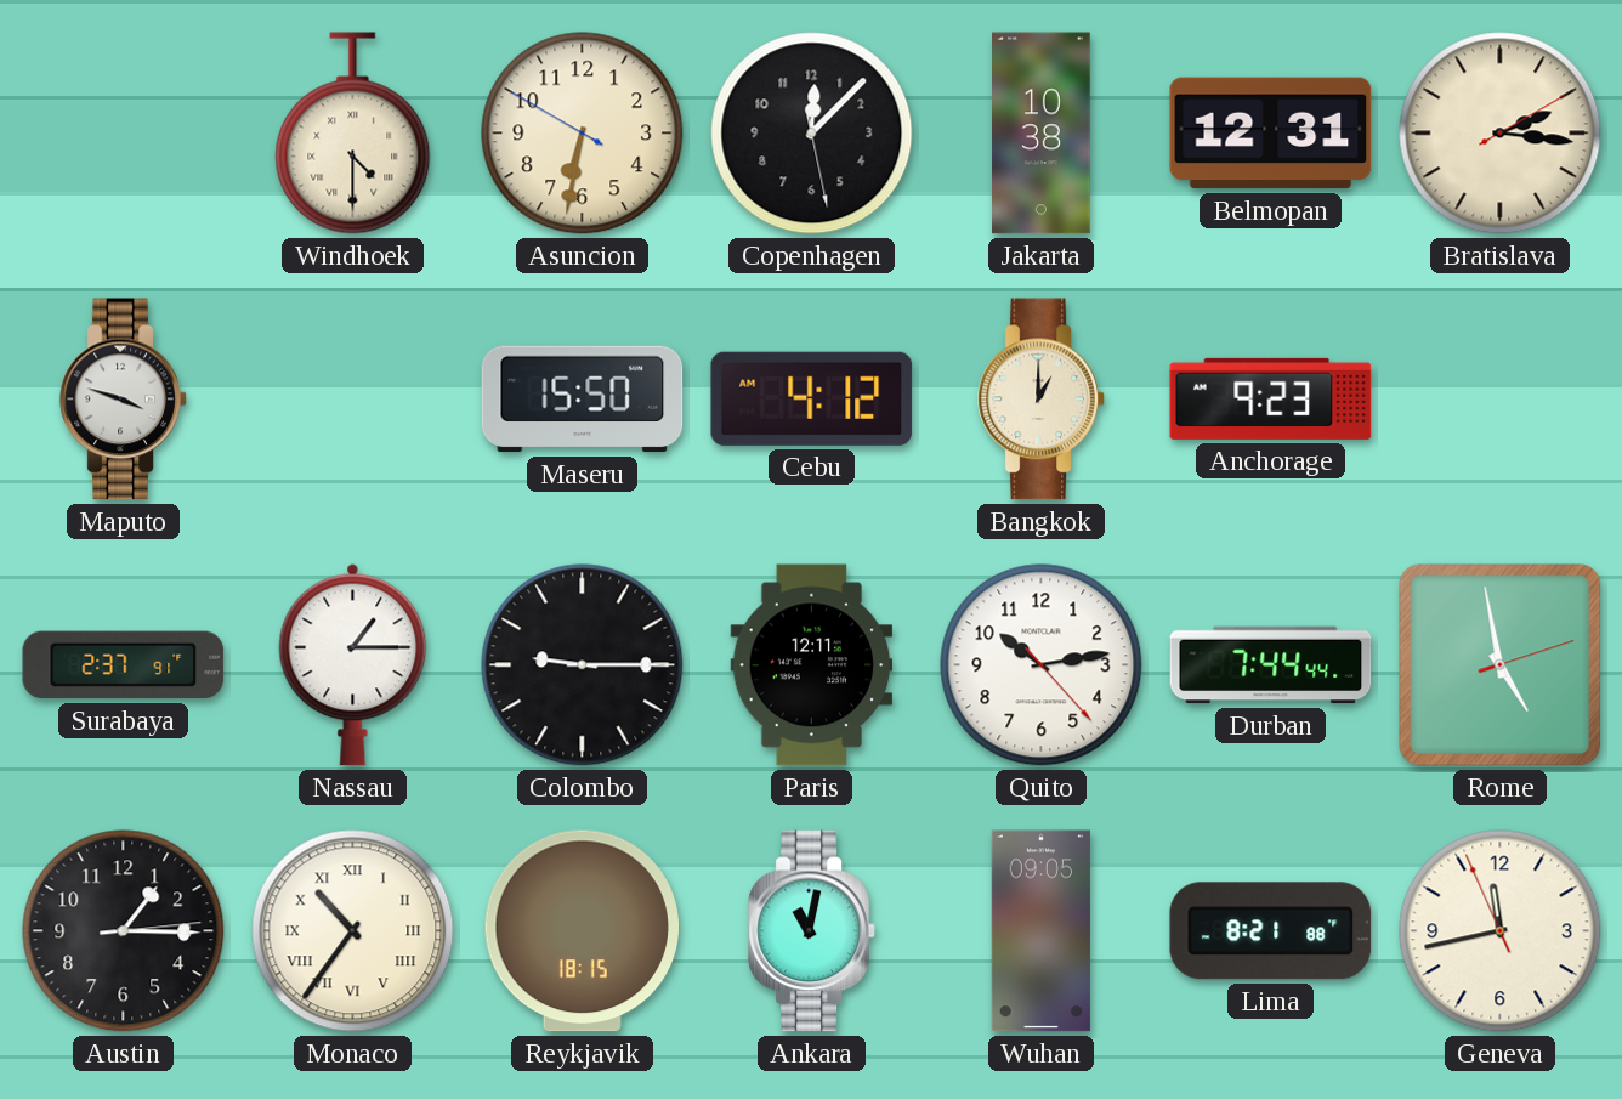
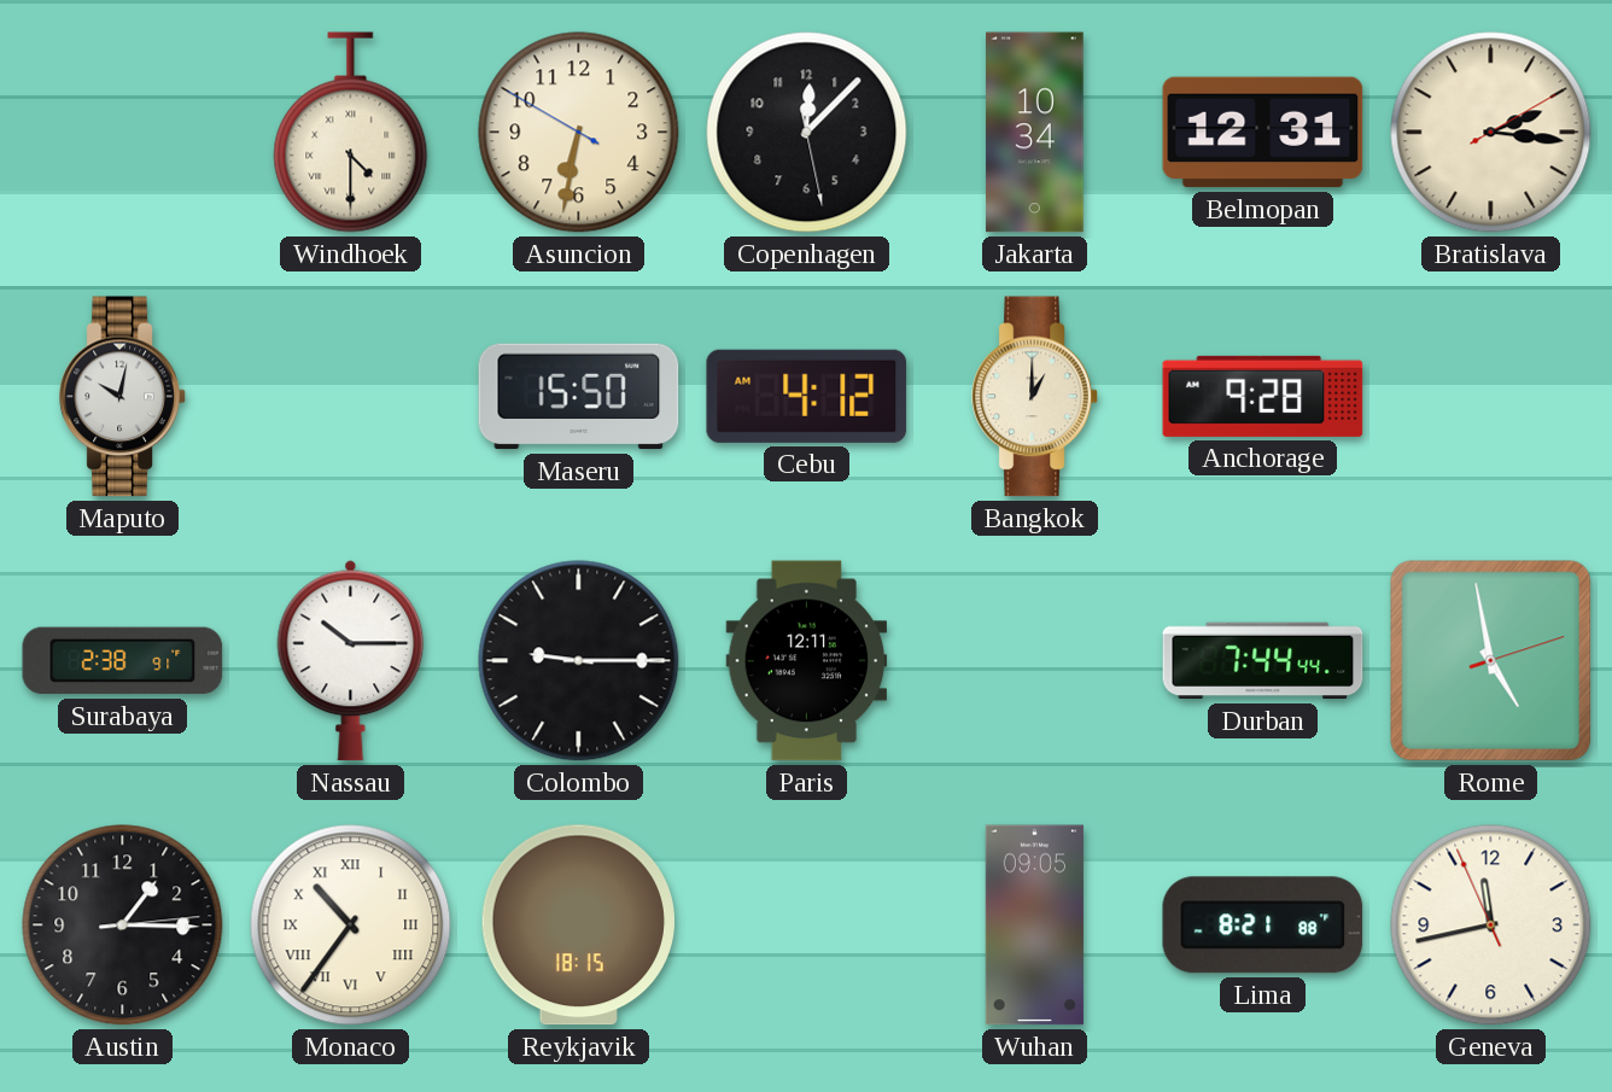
Jakarta: 10:38 -> 10:34
Maputo: 3:48 -> 10:02
Anchorage: 9:23 -> 9:28
Surabaya: 2:37 -> 2:38
Nassau: 1:15 -> 10:15
Quito: 10:13 -> none
Ankara: 11:02 -> none
